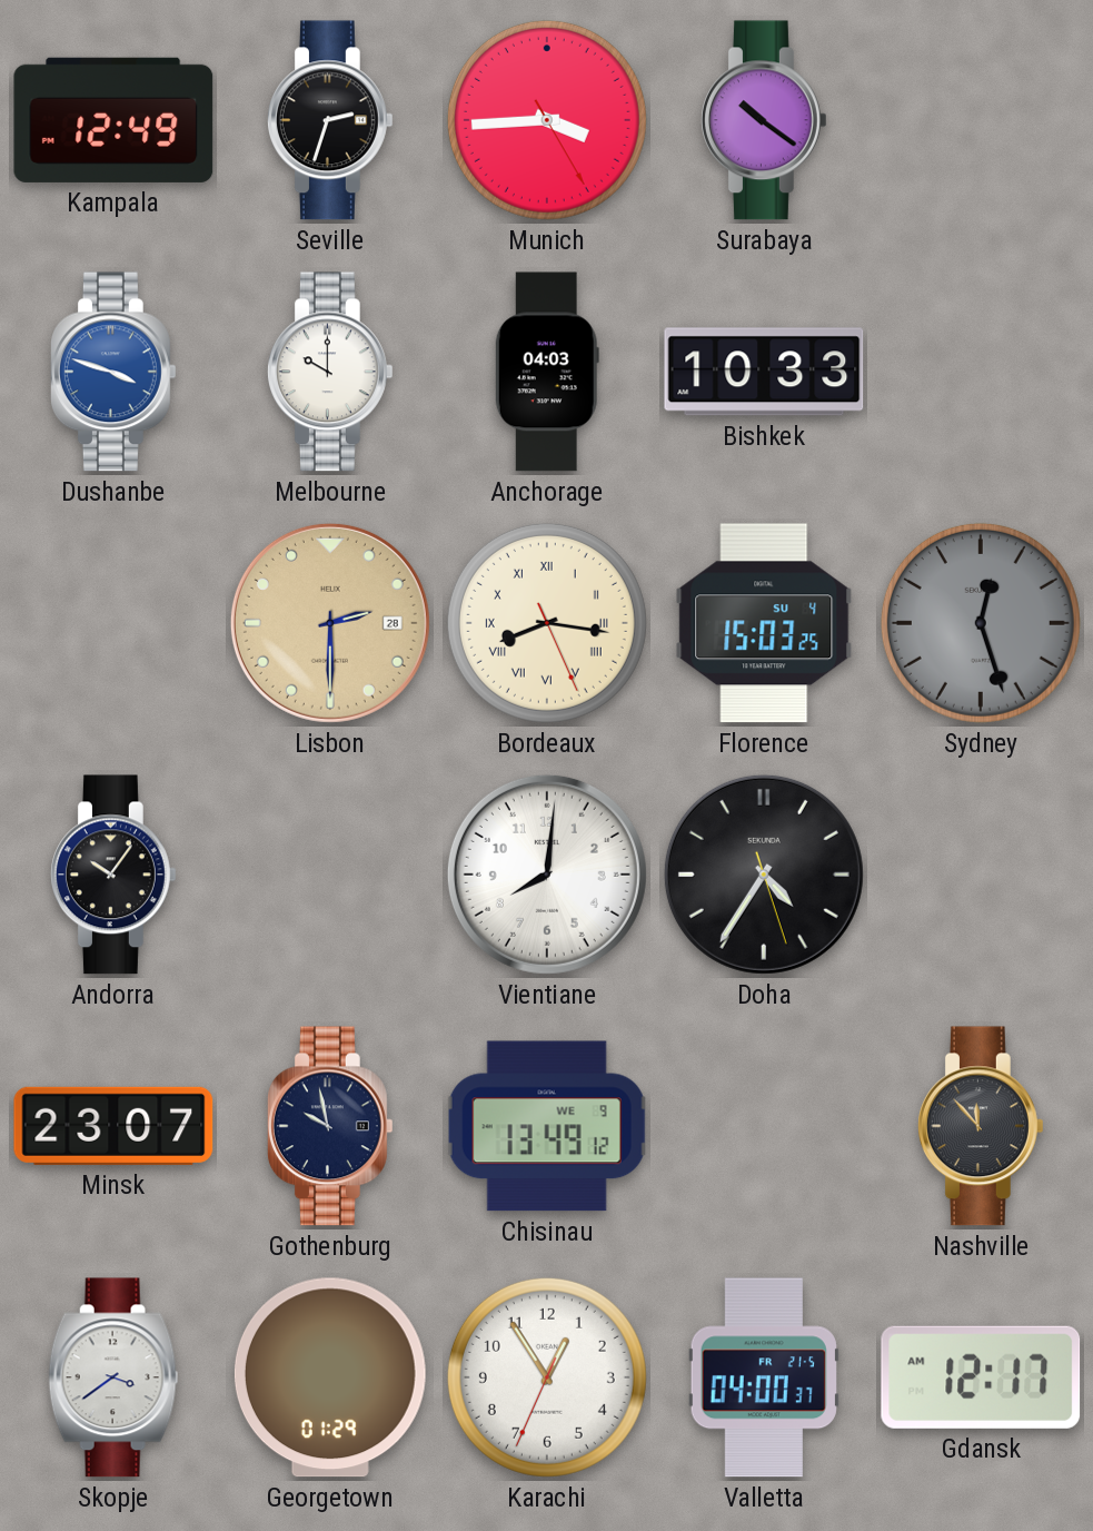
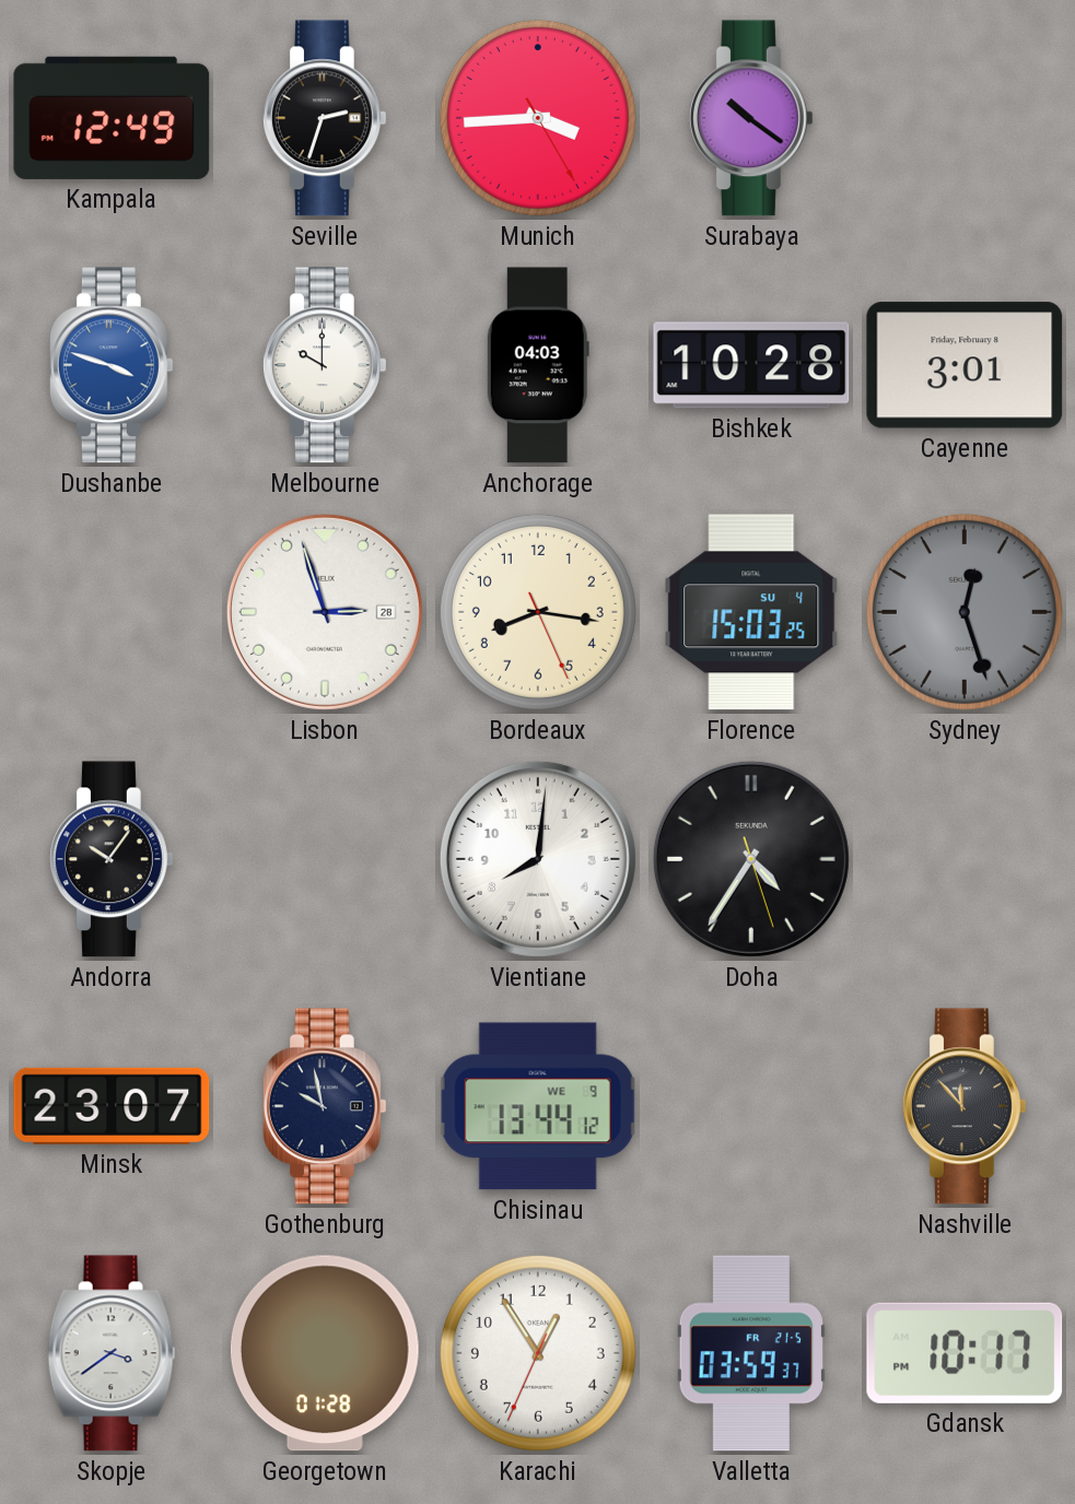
Bishkek: 10:33 -> 10:28
Cayenne: none -> 3:01
Lisbon: 2:30 -> 2:57
Lisbon dial: champagne -> white
Bordeaux numerals: Roman -> Arabic
Chisinau: 13:49 -> 13:44
Georgetown: 01:29 -> 01:28
Valletta: 04:00 -> 03:59
Gdansk: 12:17 -> 10:17
